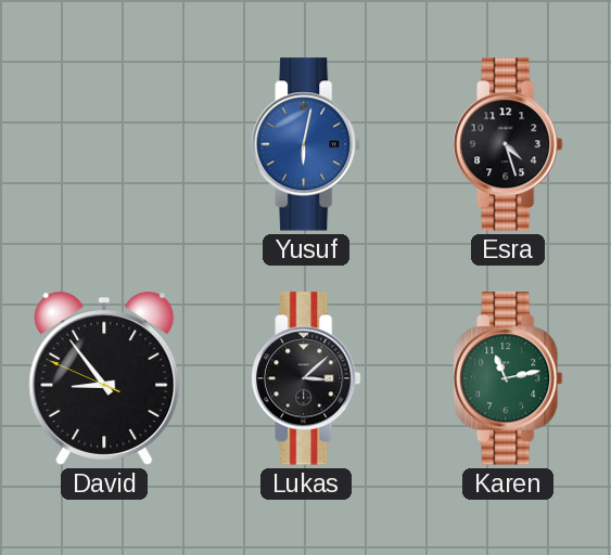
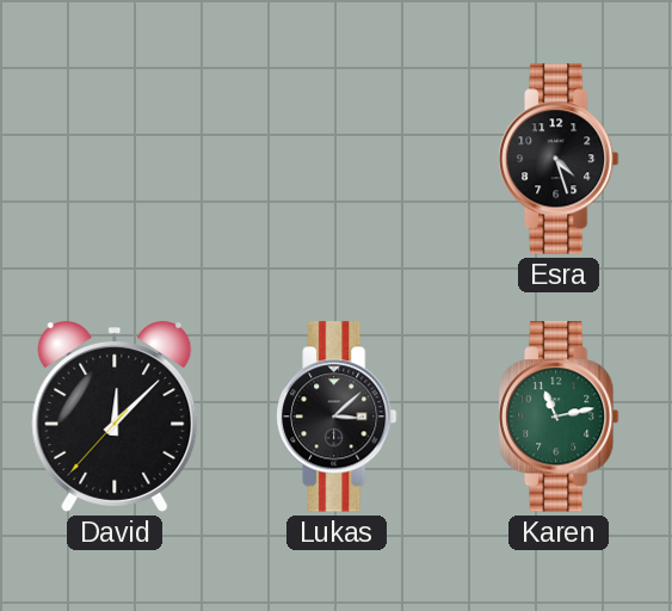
Yusuf: 6:02 -> none
David: 8:53 -> 12:07
